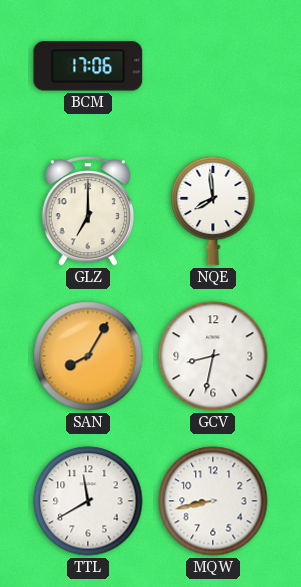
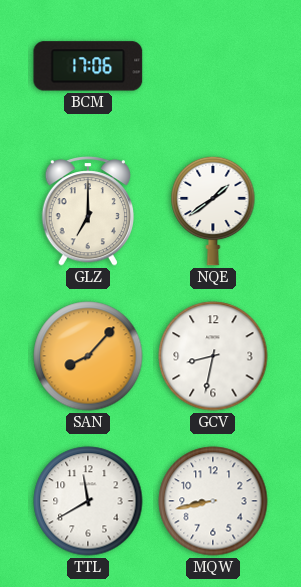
NQE: 7:59 -> 1:39
SAN: 8:05 -> 8:07
